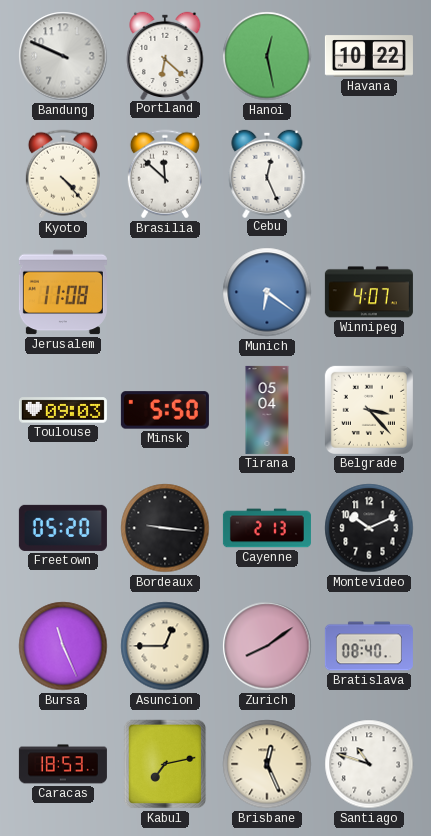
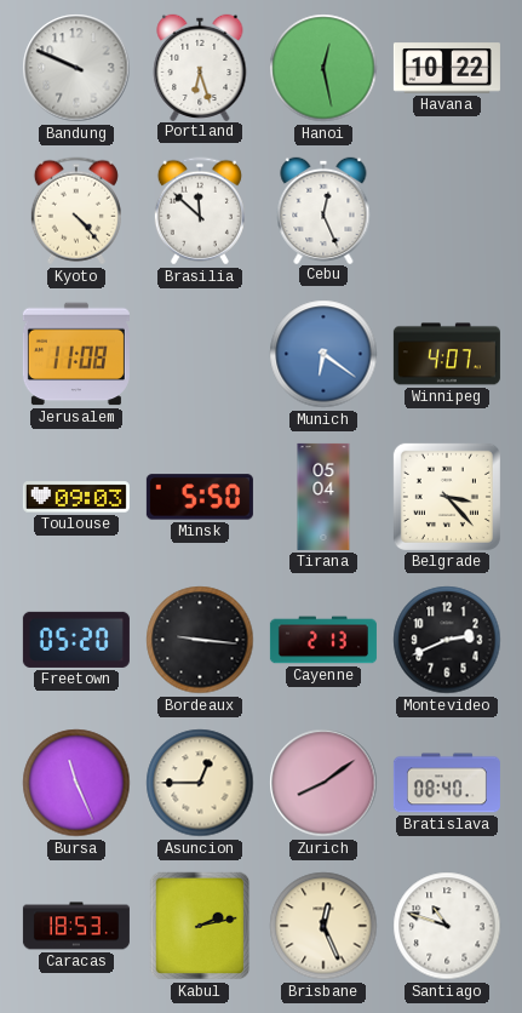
Portland: 6:22 -> 6:27
Montevideo: 10:11 -> 2:41
Kabul: 7:13 -> 2:13
